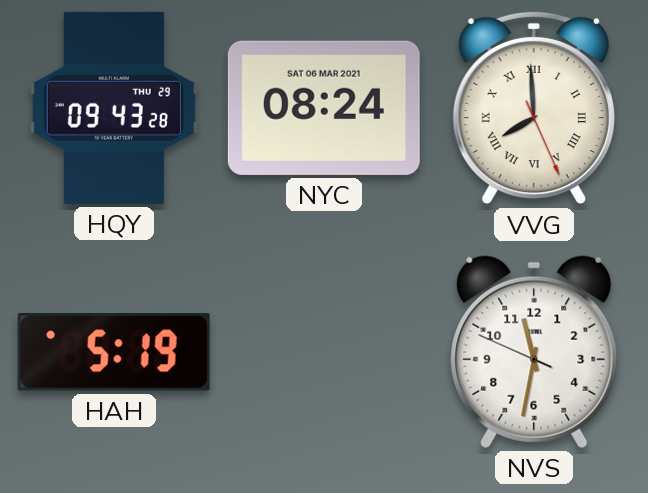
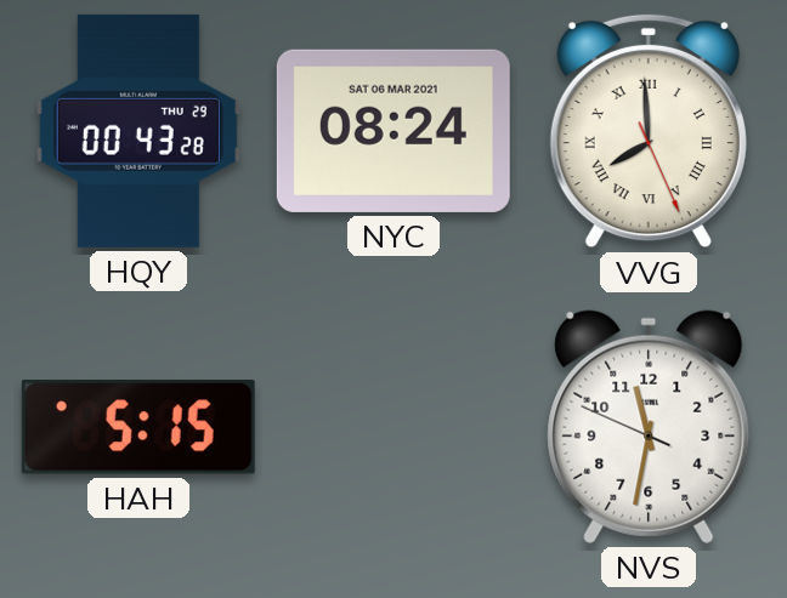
HQY: 09:43 -> 00:43
HAH: 5:19 -> 5:15
